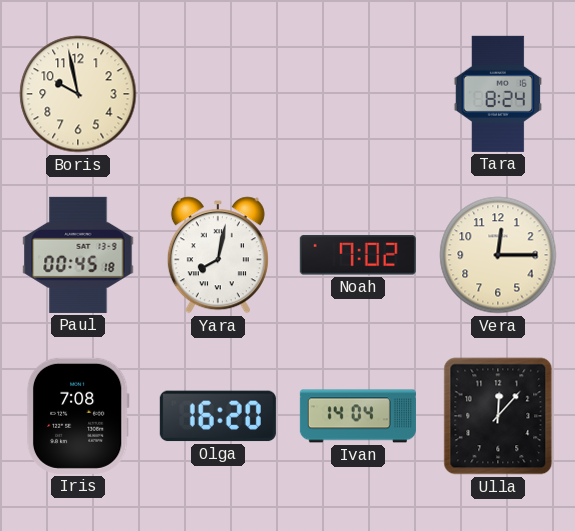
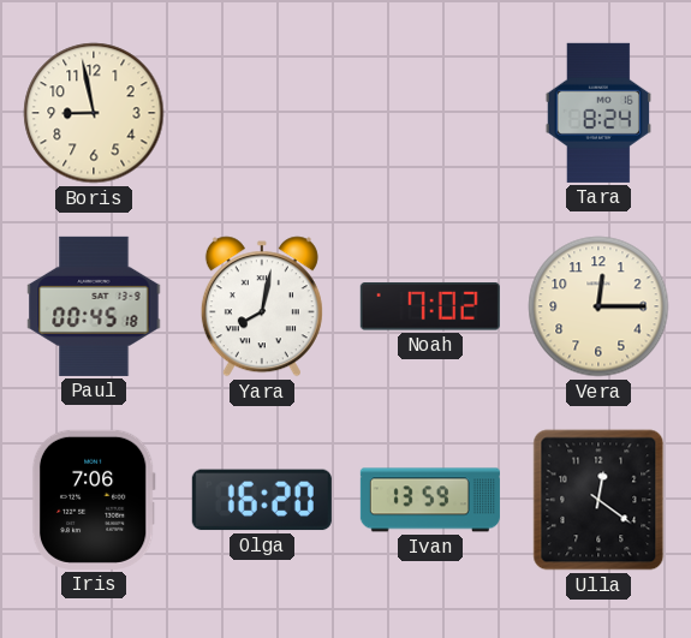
Boris: 9:58 -> 8:58
Iris: 7:08 -> 7:06
Ivan: 14:04 -> 13:59
Ulla: 12:07 -> 12:21
